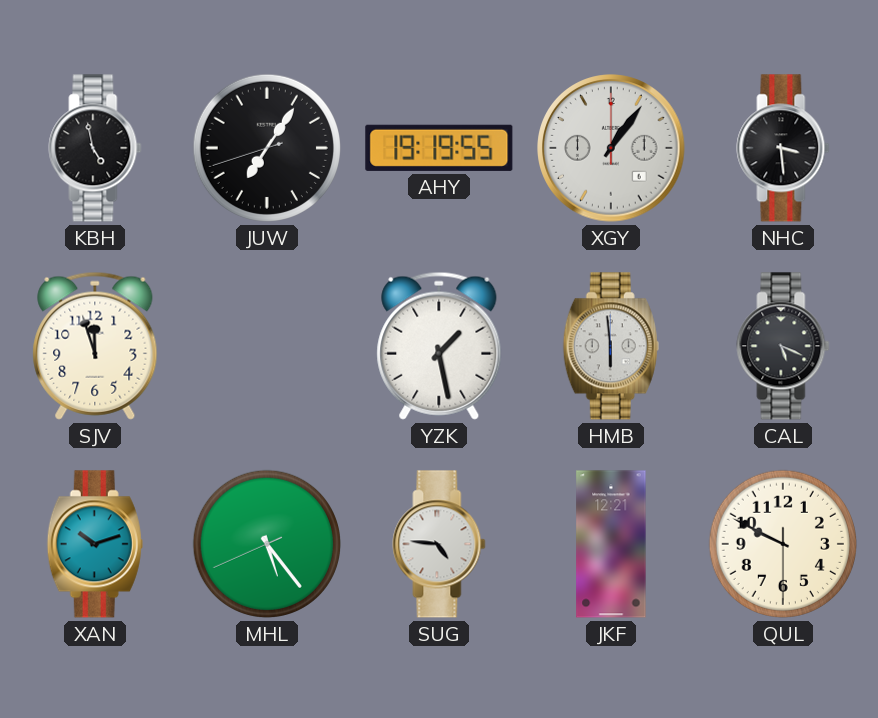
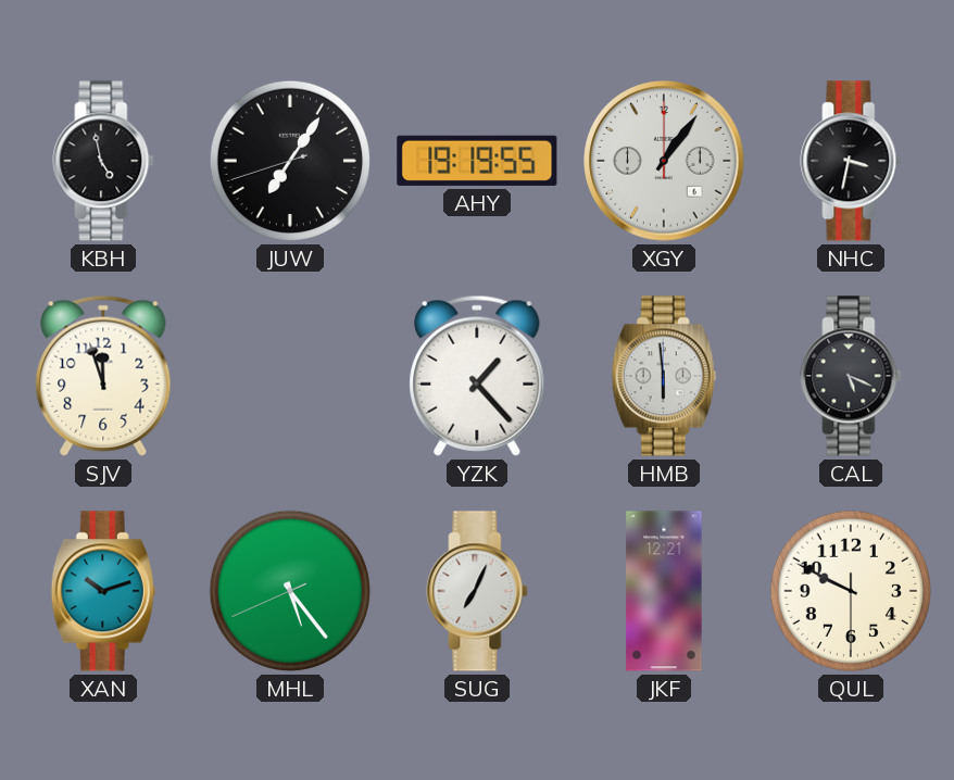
NHC: 3:29 -> 3:32
YZK: 1:28 -> 1:23
SUG: 4:46 -> 7:04
